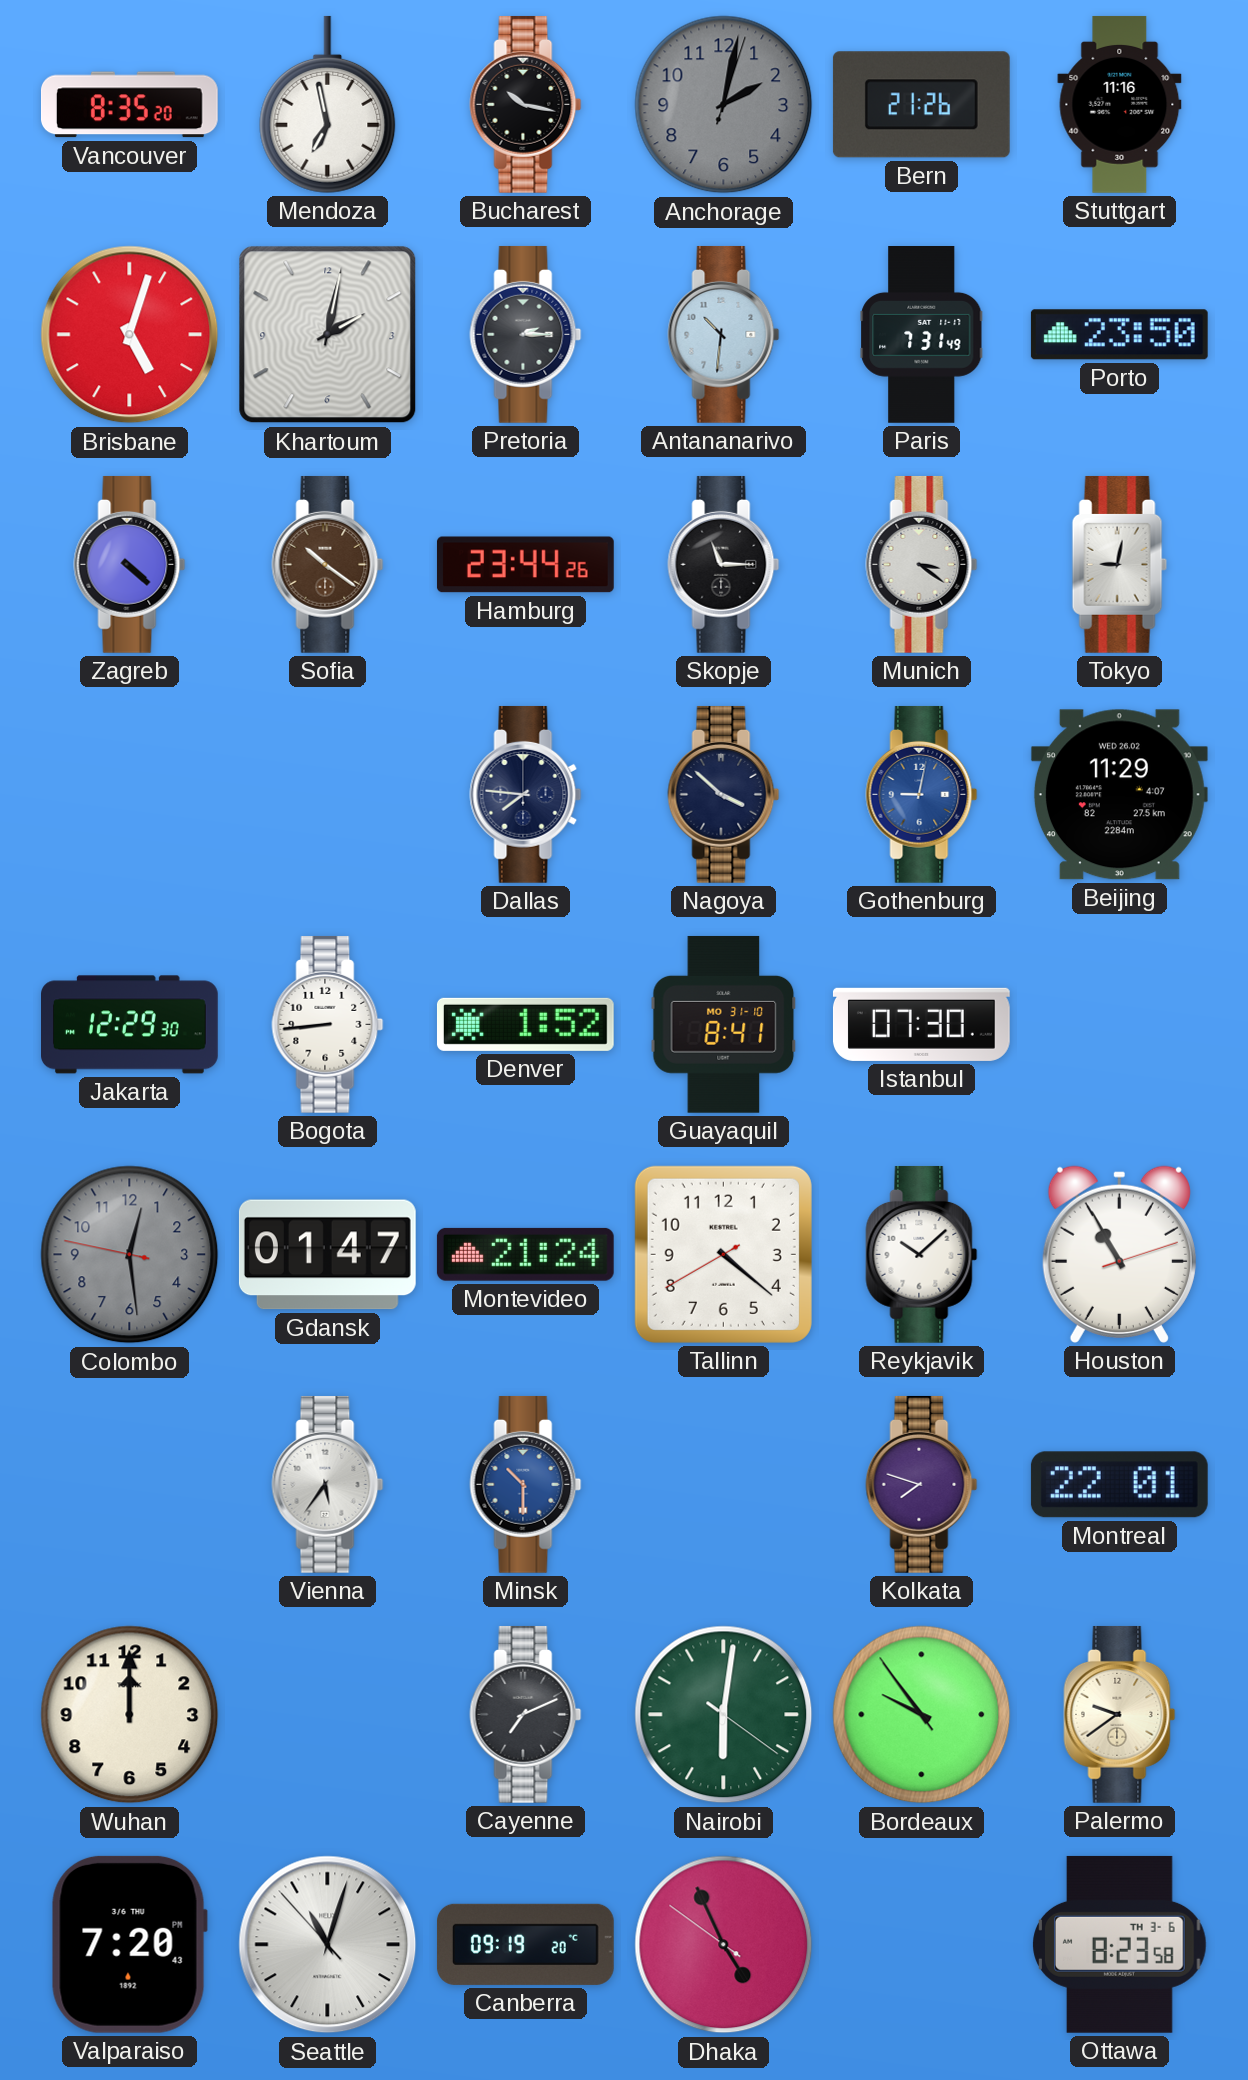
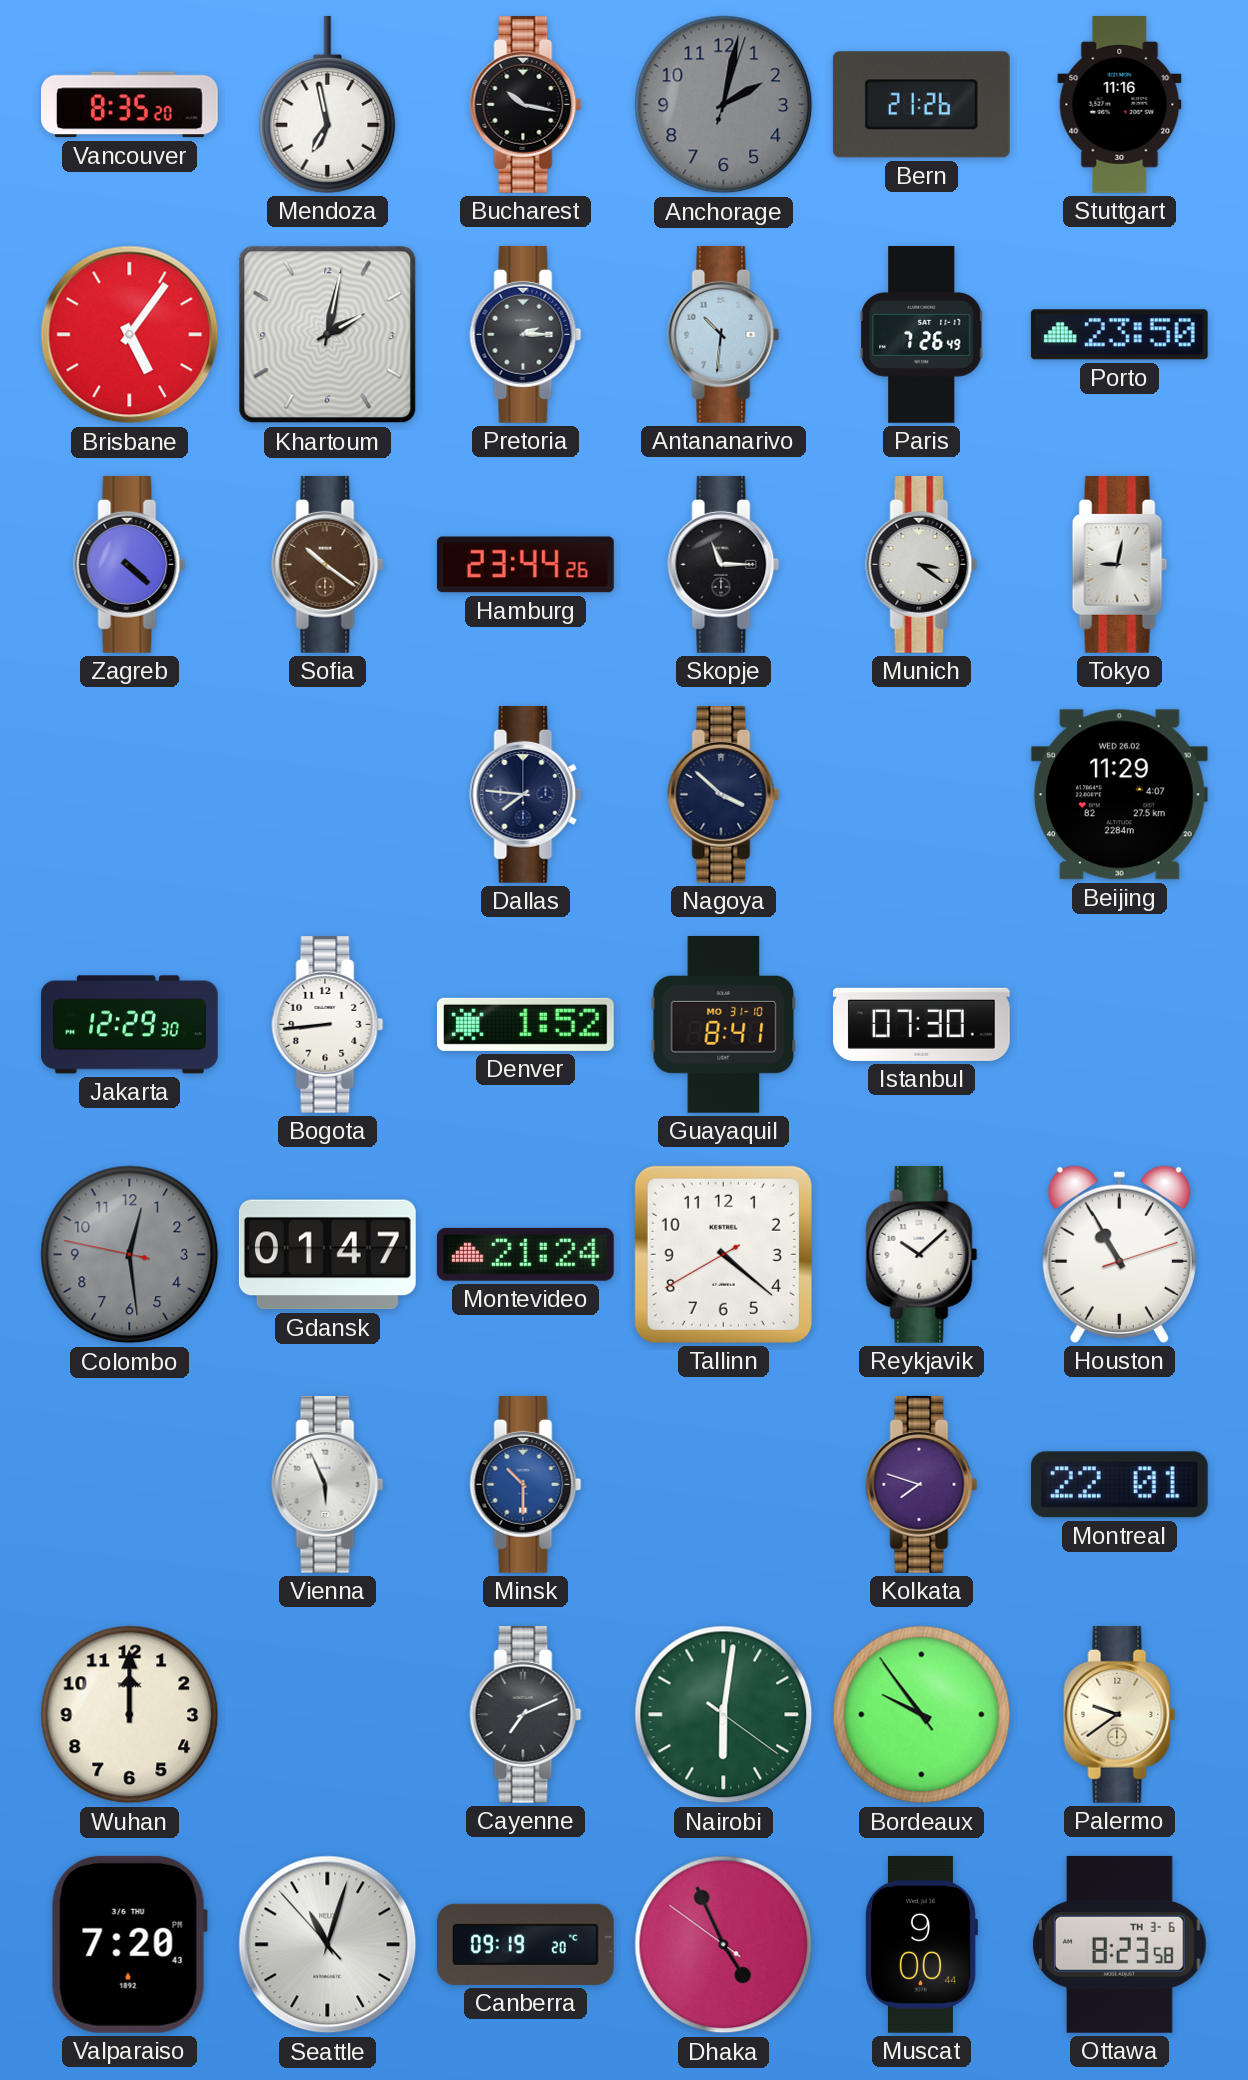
Brisbane: 5:03 -> 5:06
Paris: 7:31 -> 7:26
Gothenburg: 9:02 -> none
Vienna: 5:36 -> 5:56
Muscat: none -> 9:00
